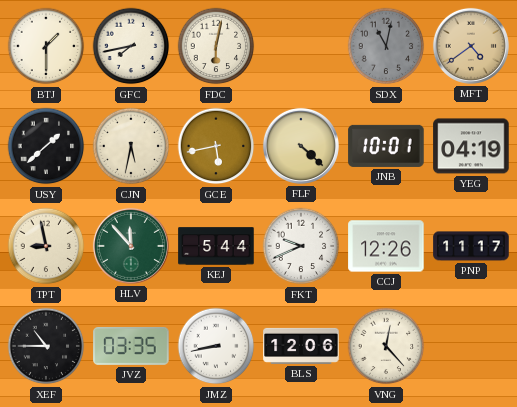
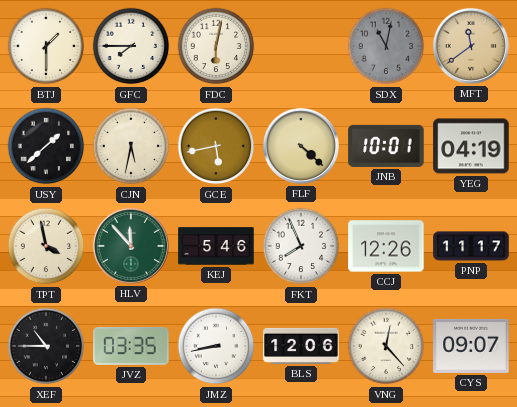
GFC: 7:43 -> 7:45
MFT: 4:39 -> 11:39
TPT: 8:58 -> 3:58
KEJ: 5:44 -> 5:46
FKT: 9:41 -> 7:56
CYS: none -> 09:07
